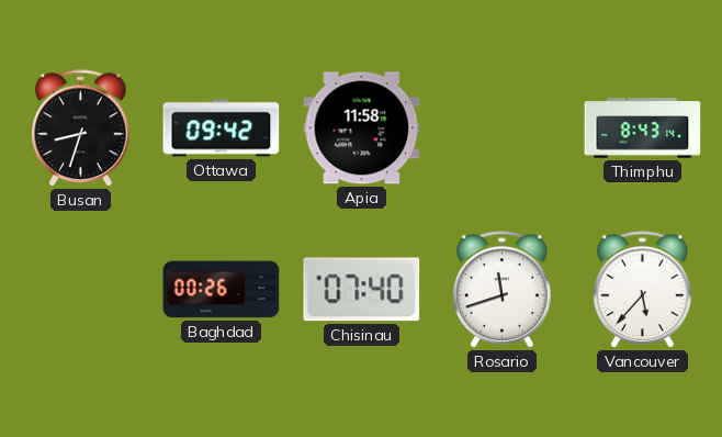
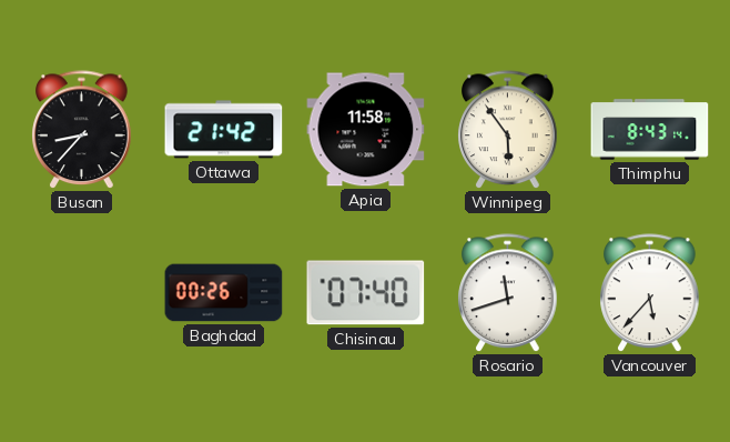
Busan: 8:33 -> 8:37
Ottawa: 09:42 -> 21:42
Winnipeg: none -> 5:54
